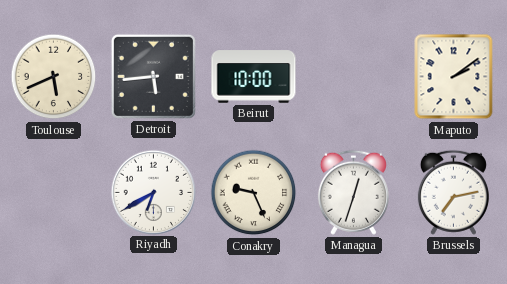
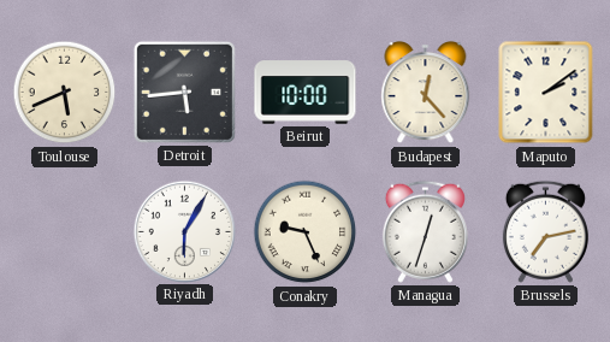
Budapest: none -> 12:23
Riyadh: 6:40 -> 6:05
